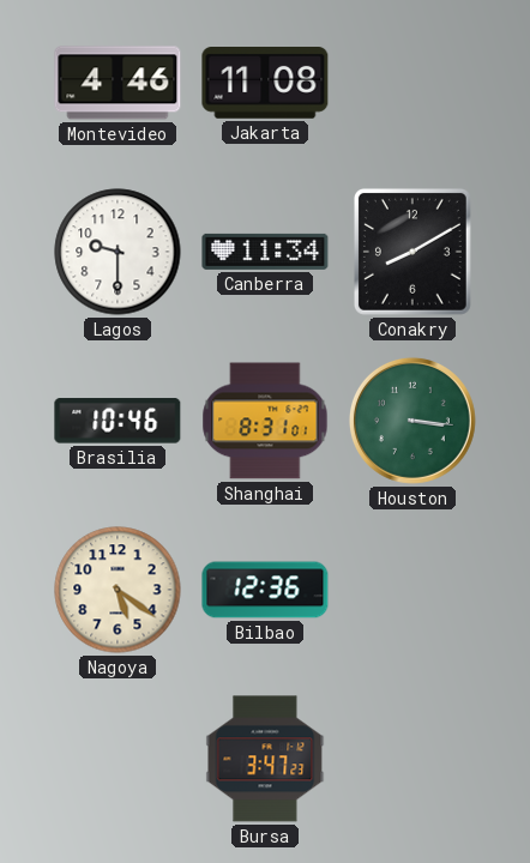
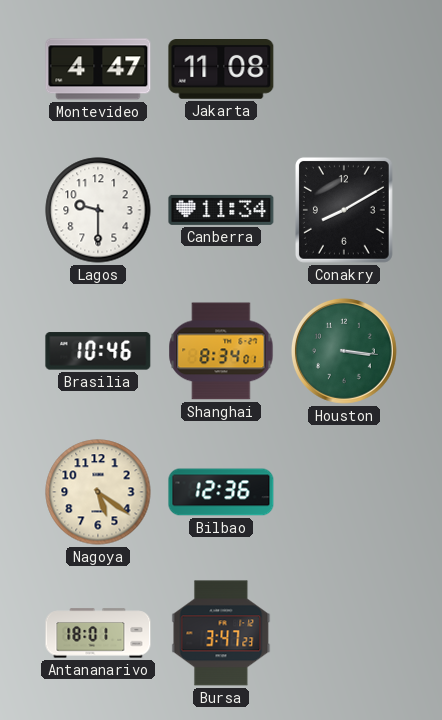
Montevideo: 4:46 -> 4:47
Shanghai: 8:31 -> 8:34
Antananarivo: none -> 18:01
